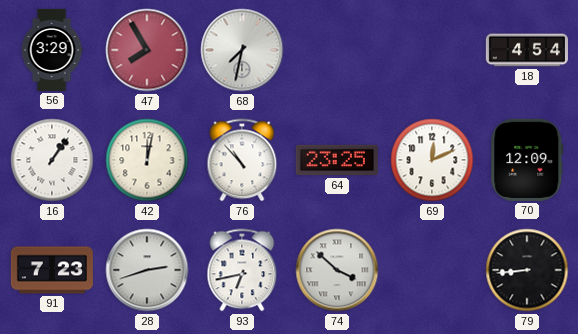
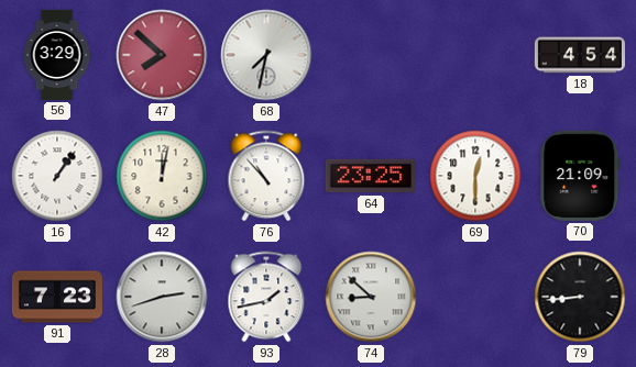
47: 7:55 -> 7:52
69: 12:11 -> 12:30
70: 12:09 -> 21:09
93: 6:43 -> 1:43
74: 3:52 -> 8:52
